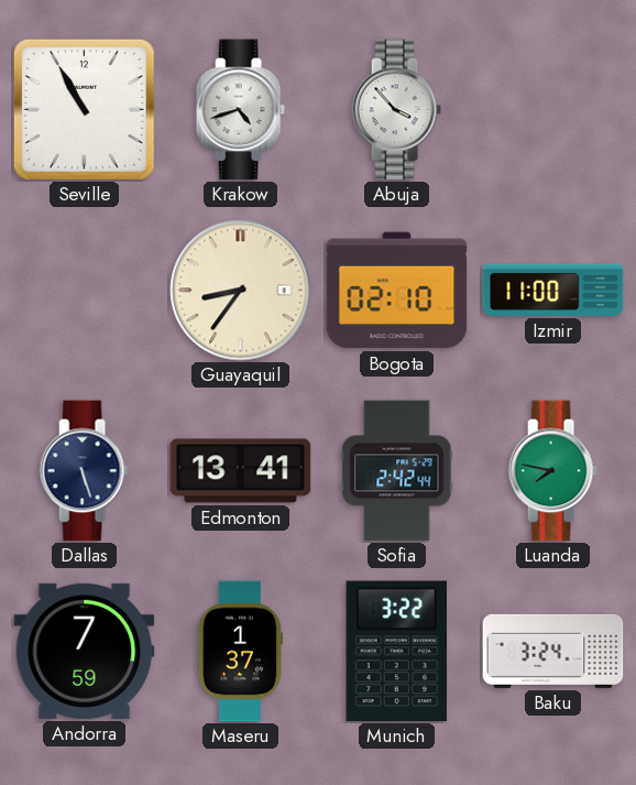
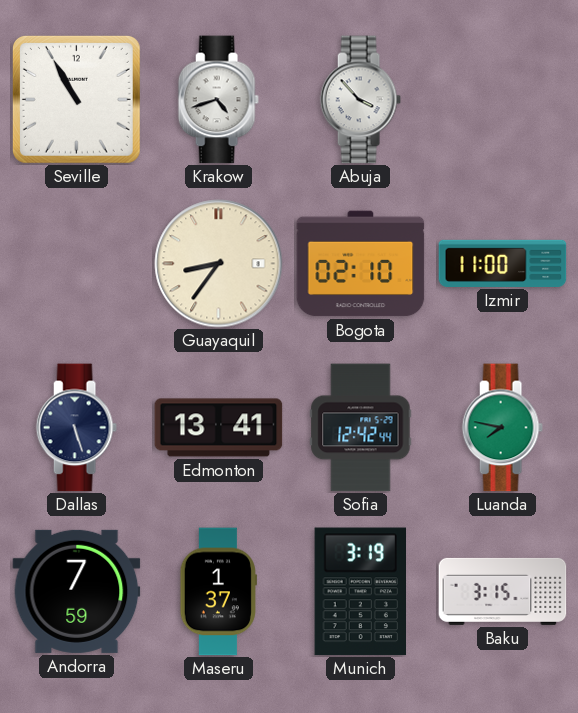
Sofia: 2:42 -> 12:42
Munich: 3:22 -> 3:19
Baku: 3:24 -> 3:15
